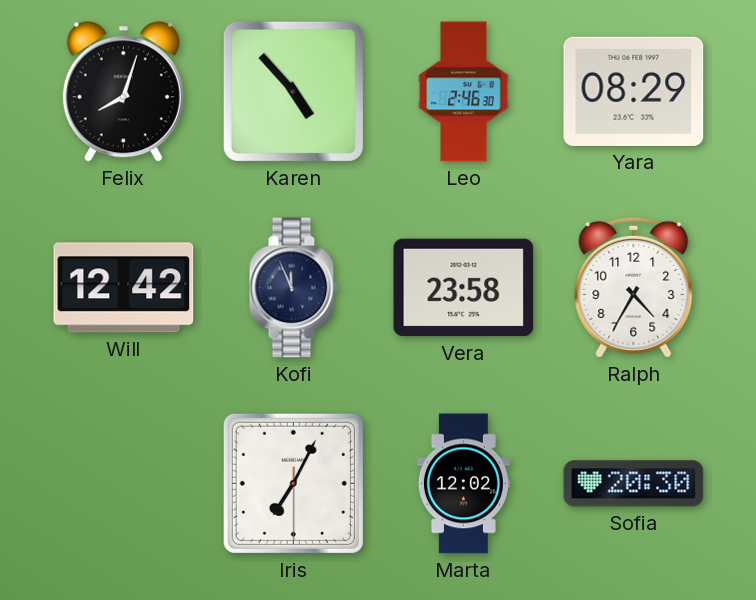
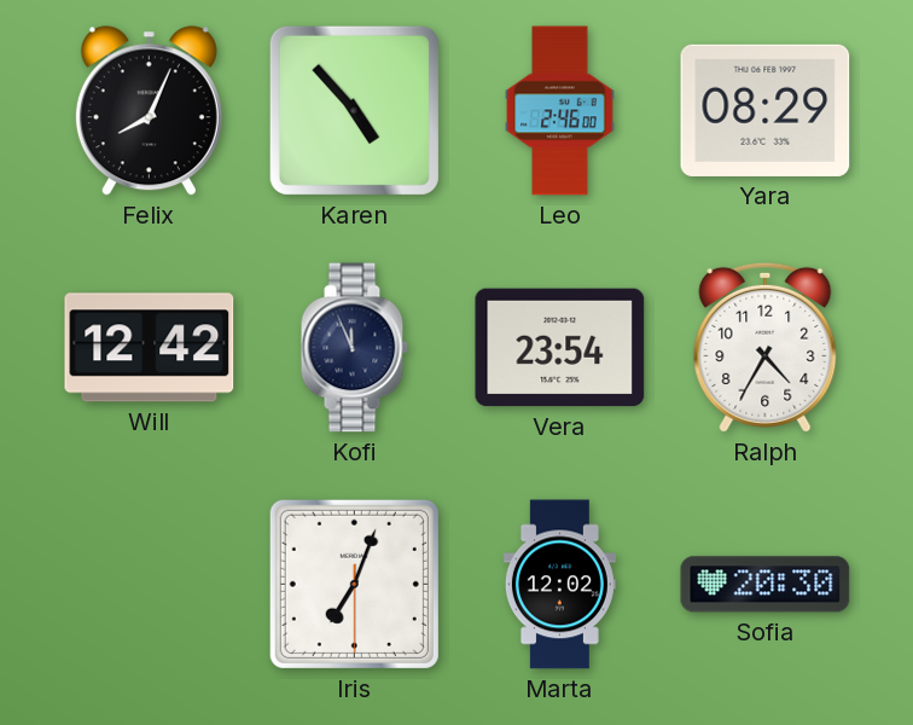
Felix: 8:03 -> 8:04
Leo: 2:46:30 -> 2:46:00
Vera: 23:58 -> 23:54
Iris: 7:04 -> 7:03
